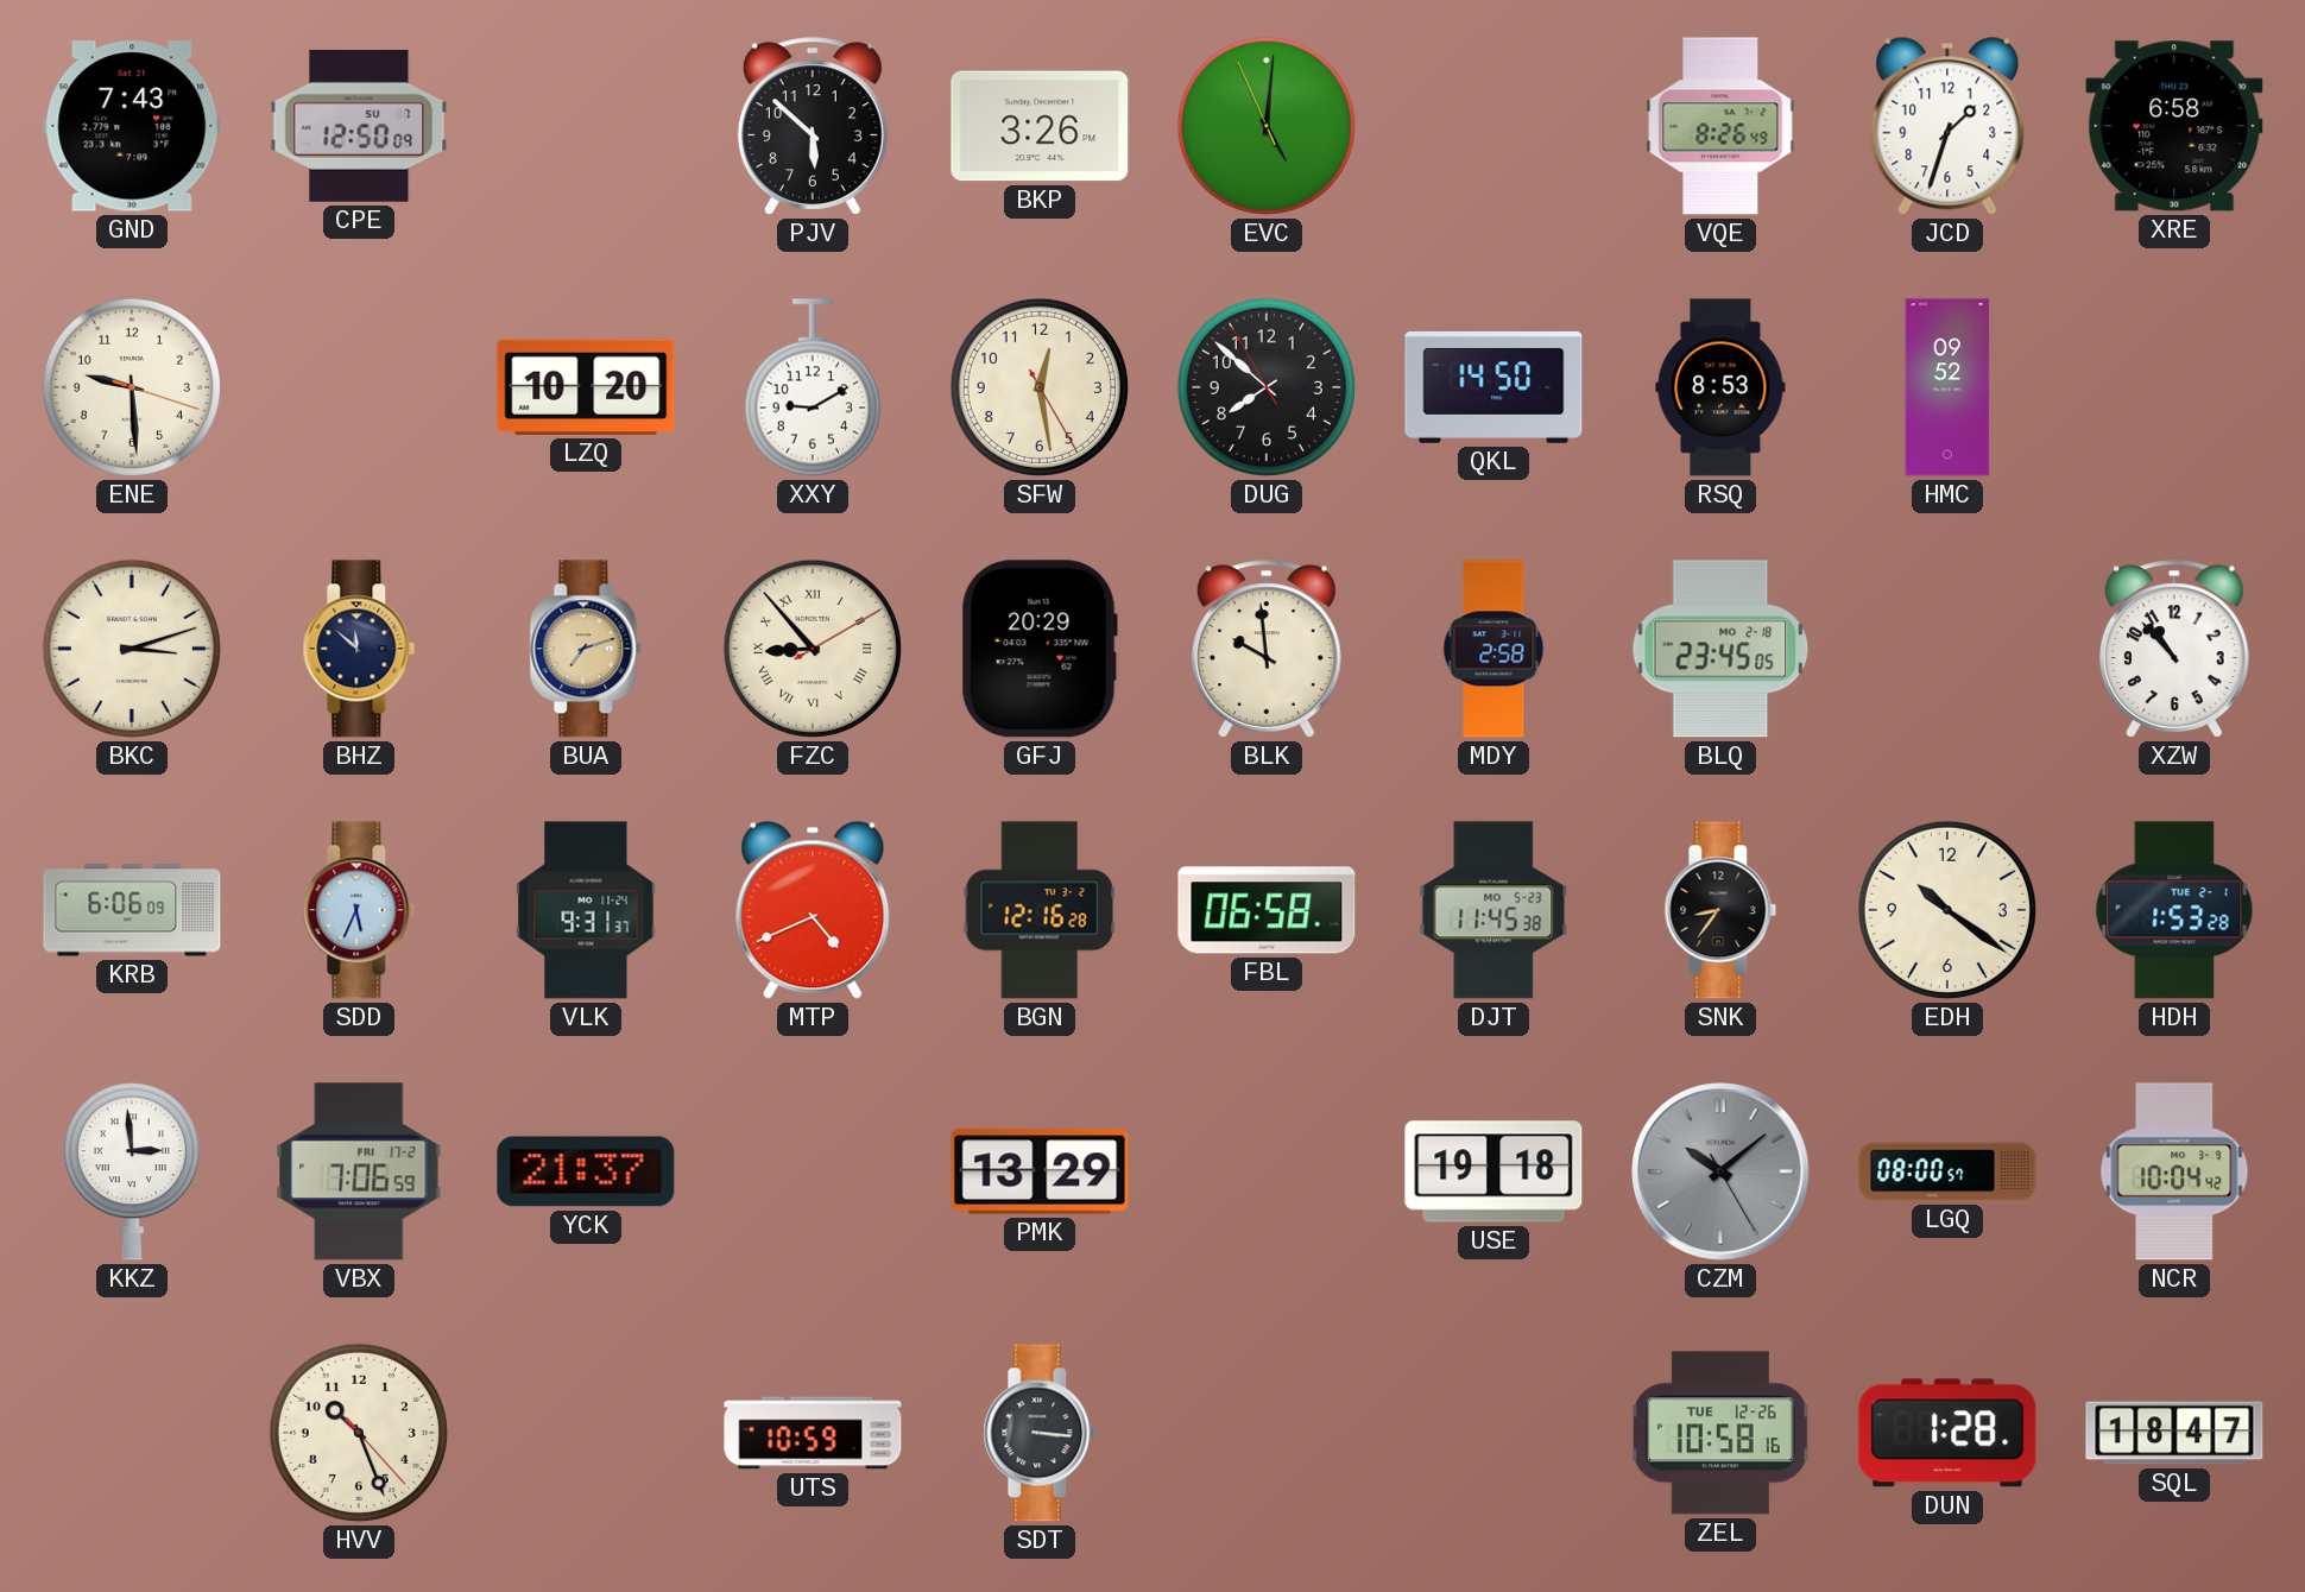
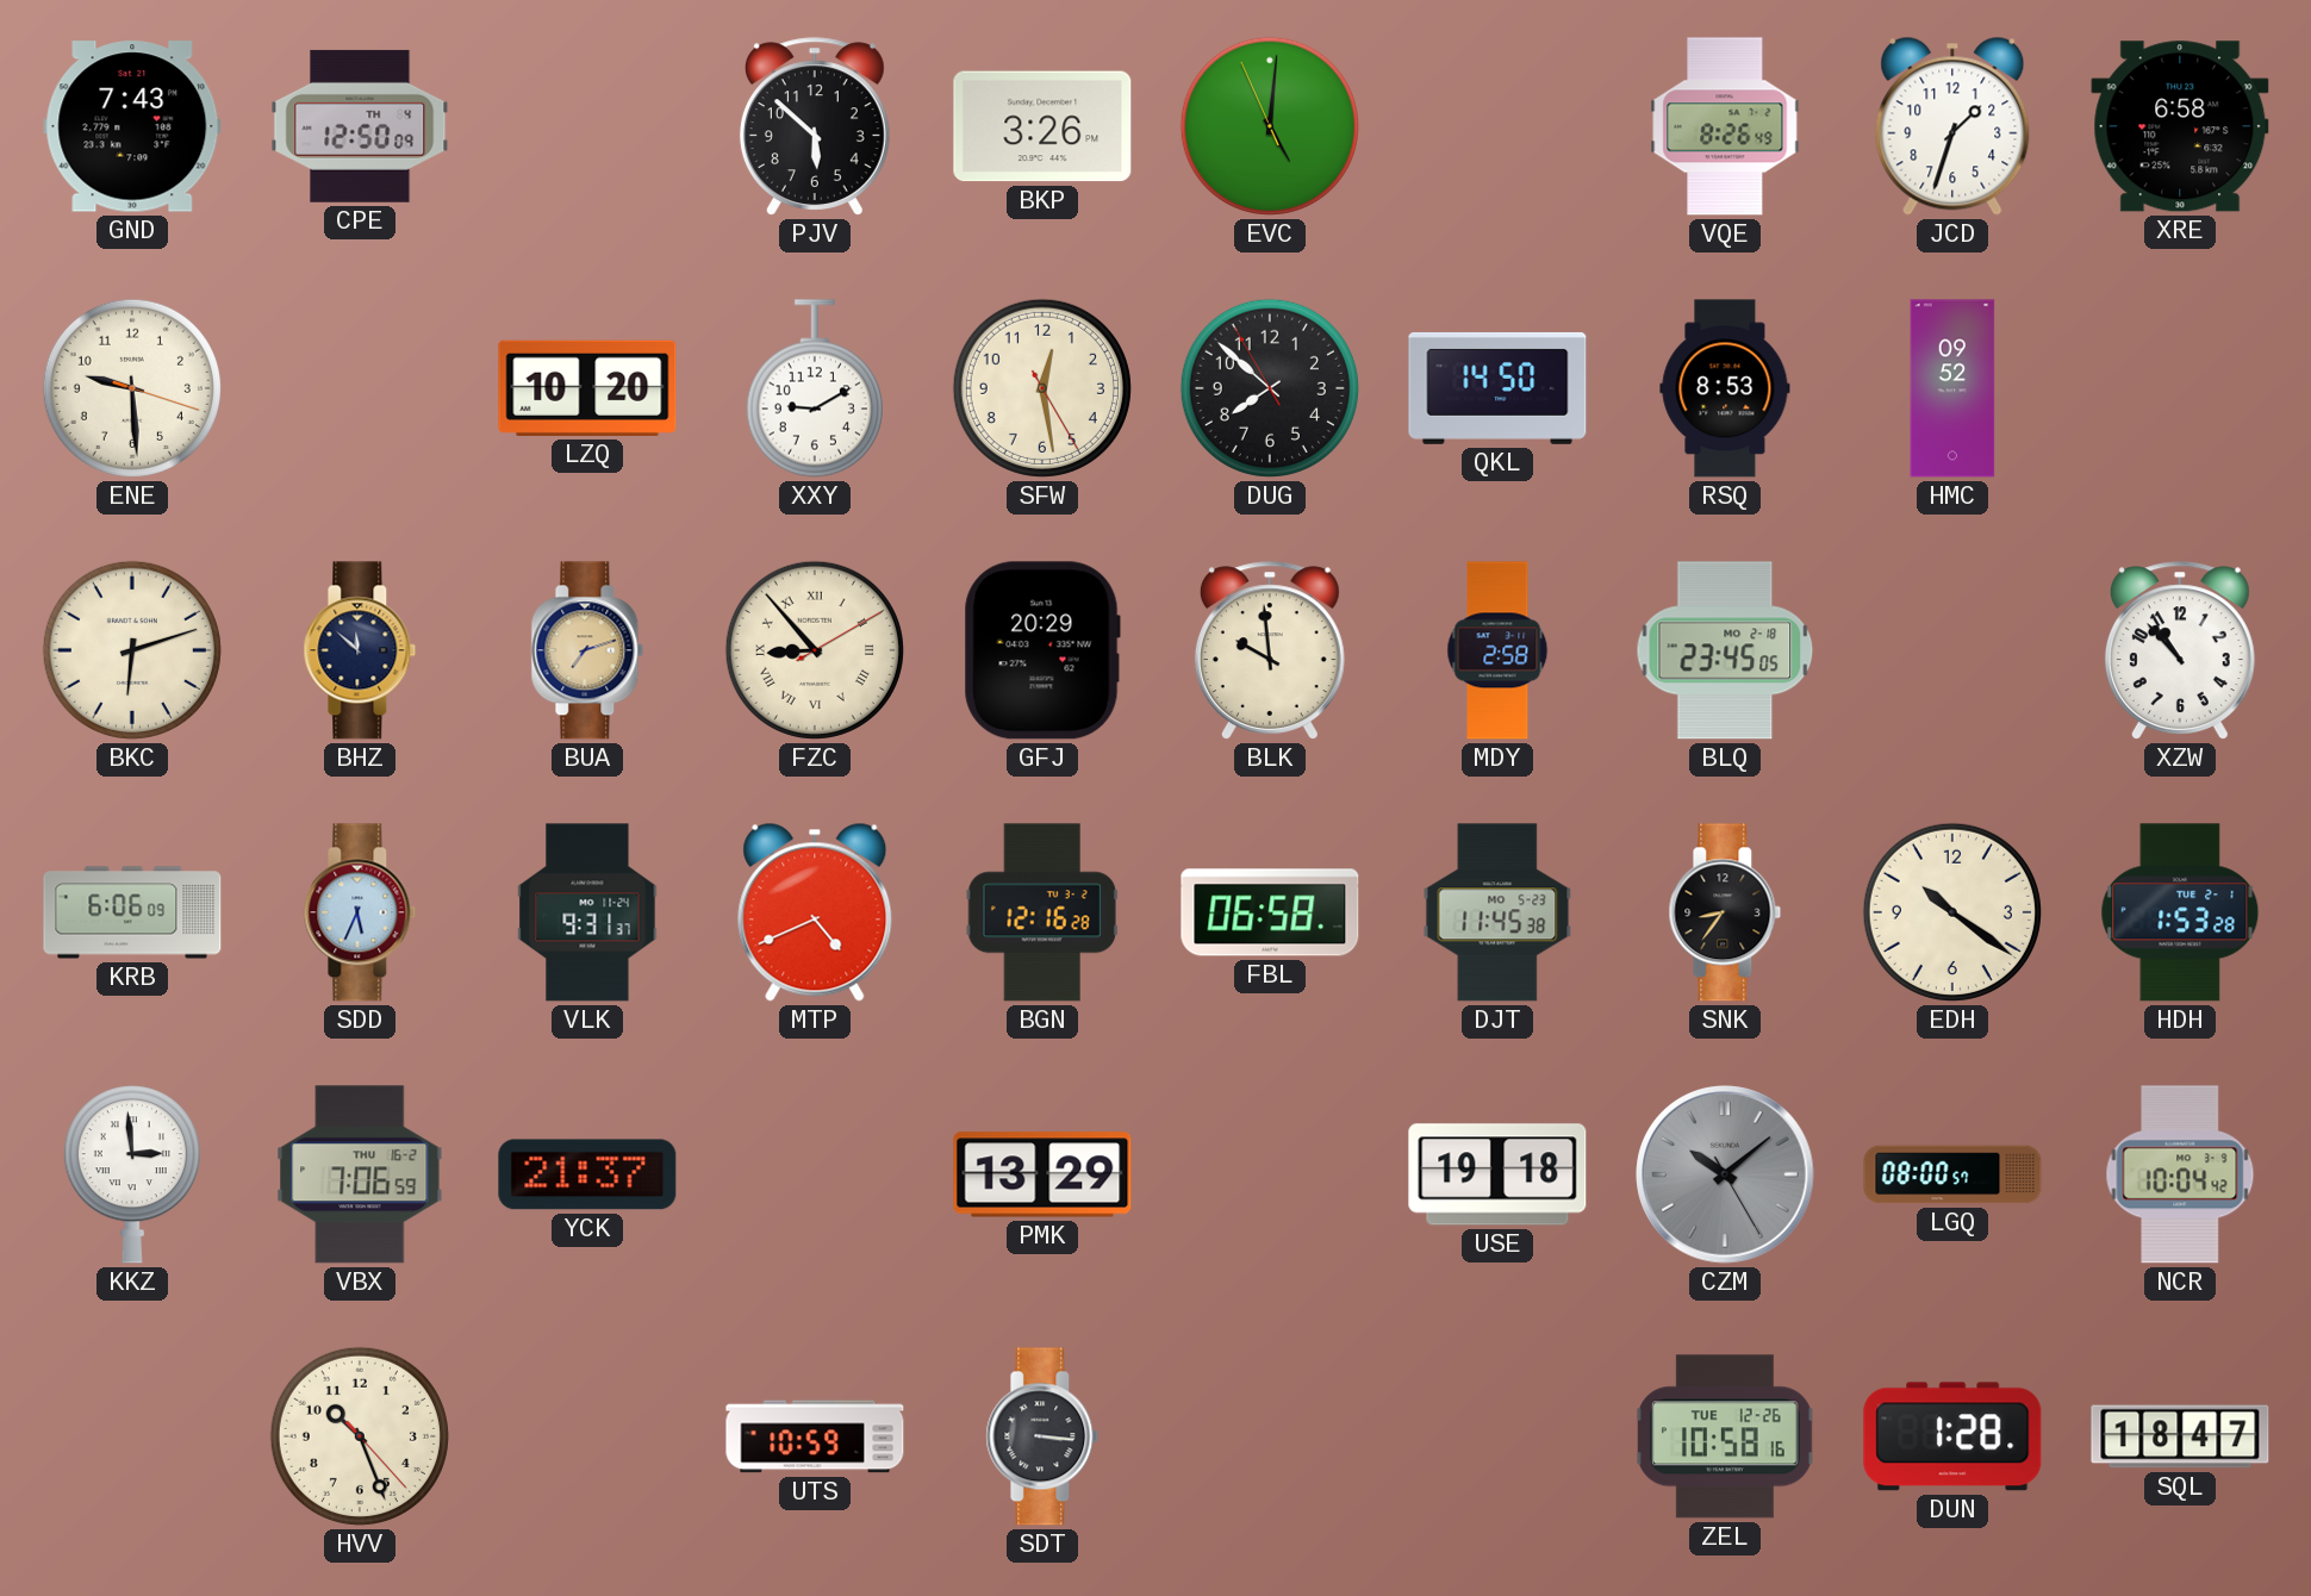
CPE date: SU 7 -> TH 4
BKC: 3:12 -> 6:12
VBX date: FRI 17-2 -> THU 16-2
